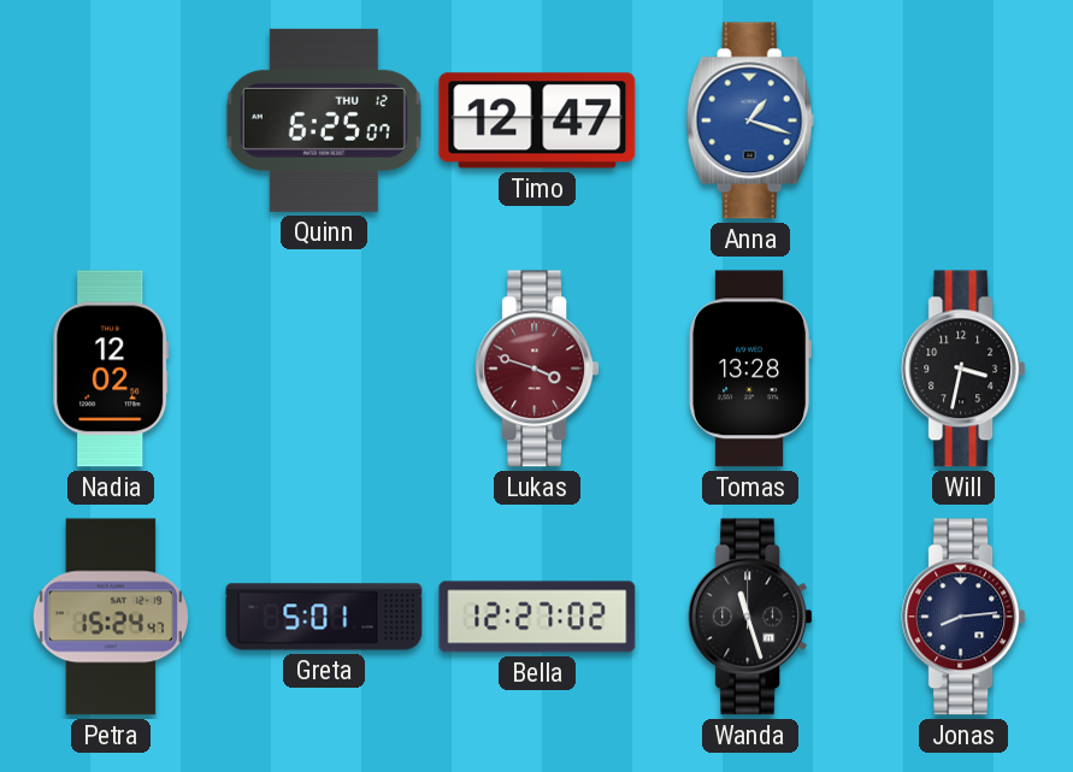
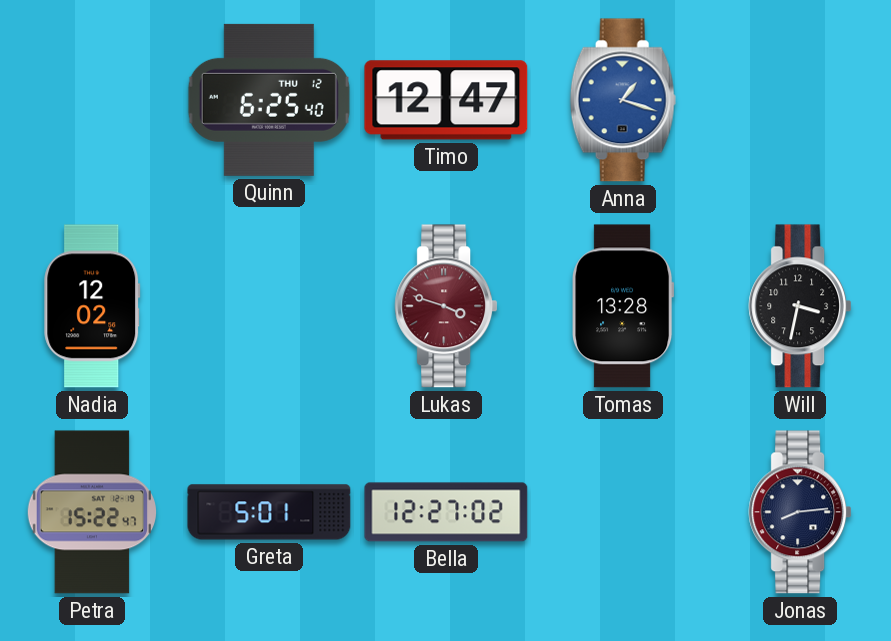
Quinn: 6:25:07 -> 6:25:40
Petra: 15:24 -> 15:22
Wanda: 11:27 -> none
